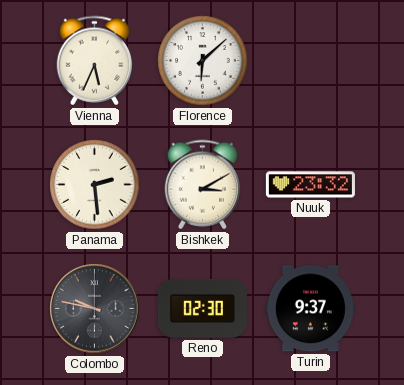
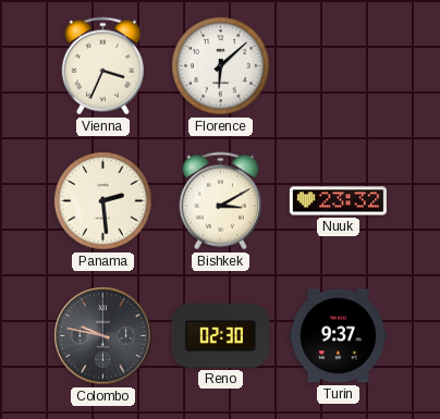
Vienna: 5:34 -> 3:34
